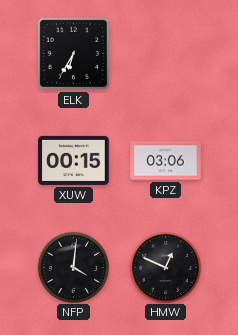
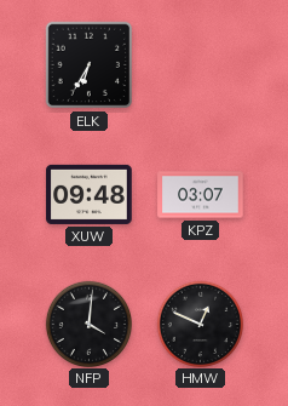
XUW: 00:15 -> 09:48
KPZ: 03:06 -> 03:07
